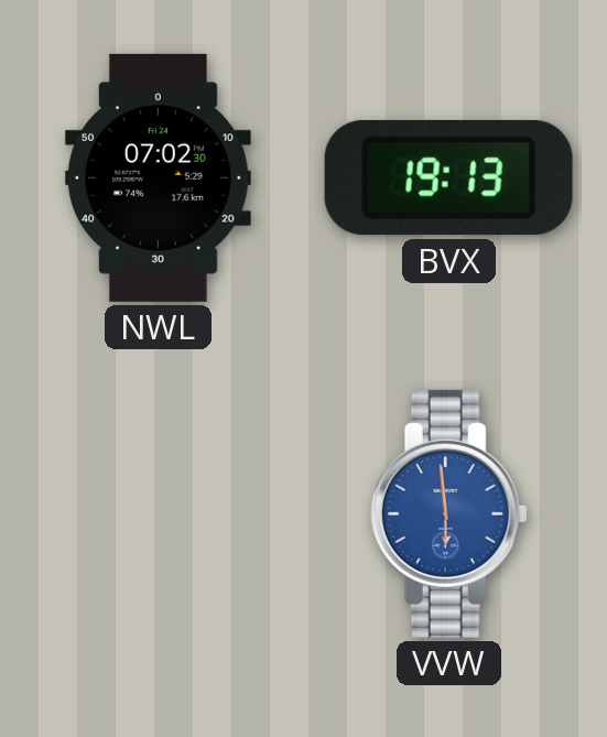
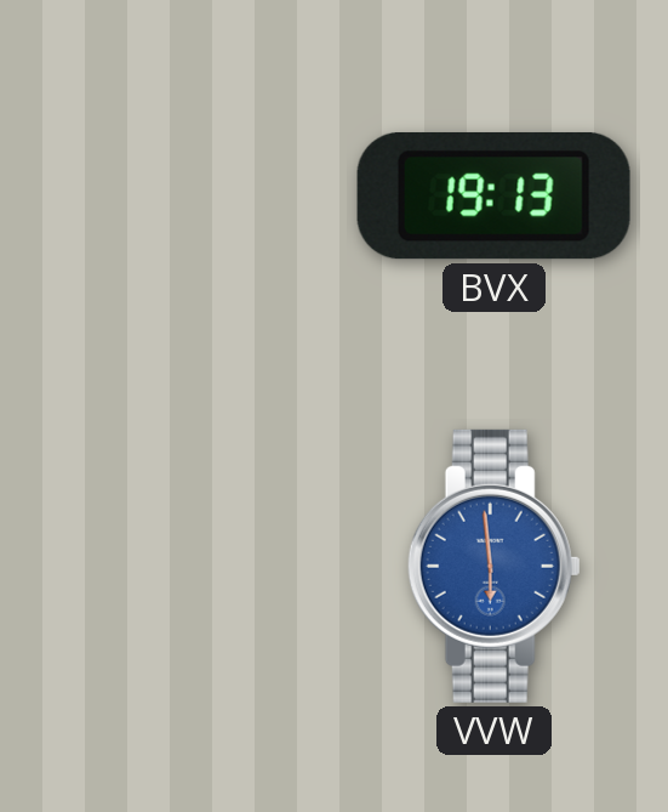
NWL: 07:02 -> none
